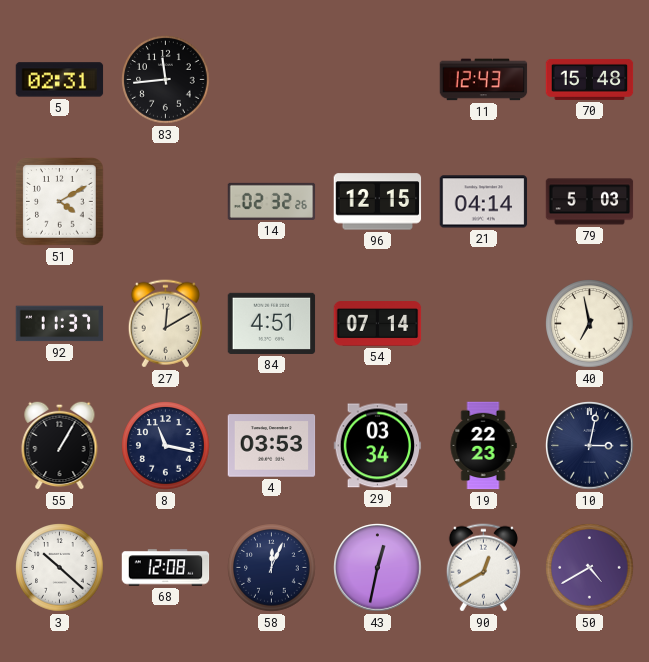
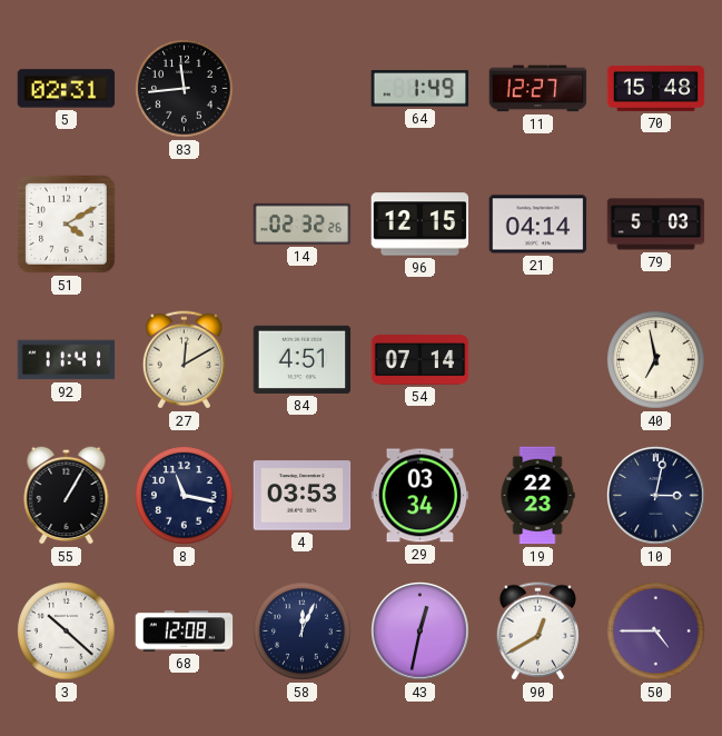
64: none -> 1:49
11: 12:43 -> 12:27
92: 11:37 -> 11:41
50: 4:40 -> 4:45
